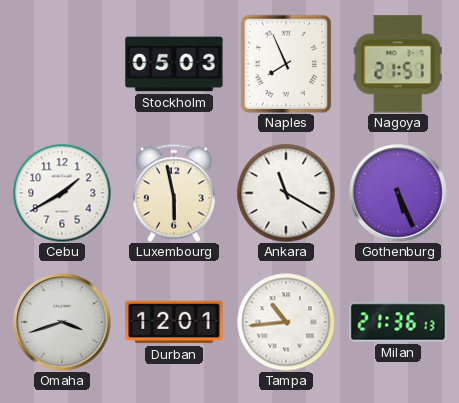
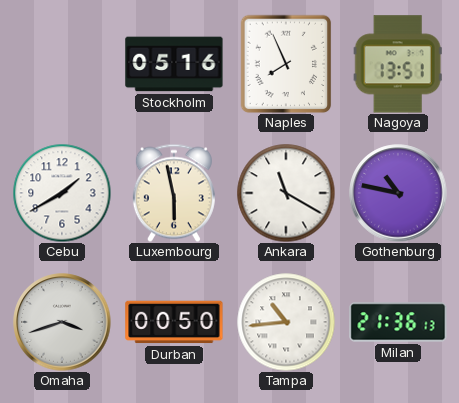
Stockholm: 05:03 -> 05:16
Nagoya: 21:51 -> 13:51
Gothenburg: 5:26 -> 10:47
Durban: 12:01 -> 00:50
